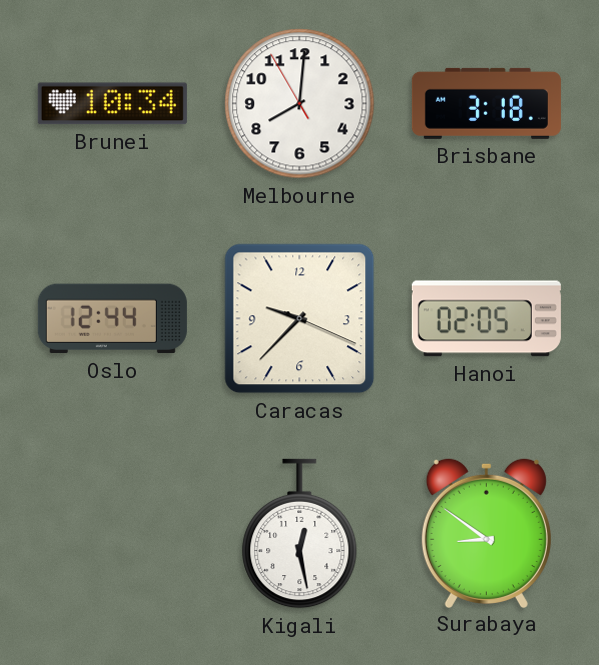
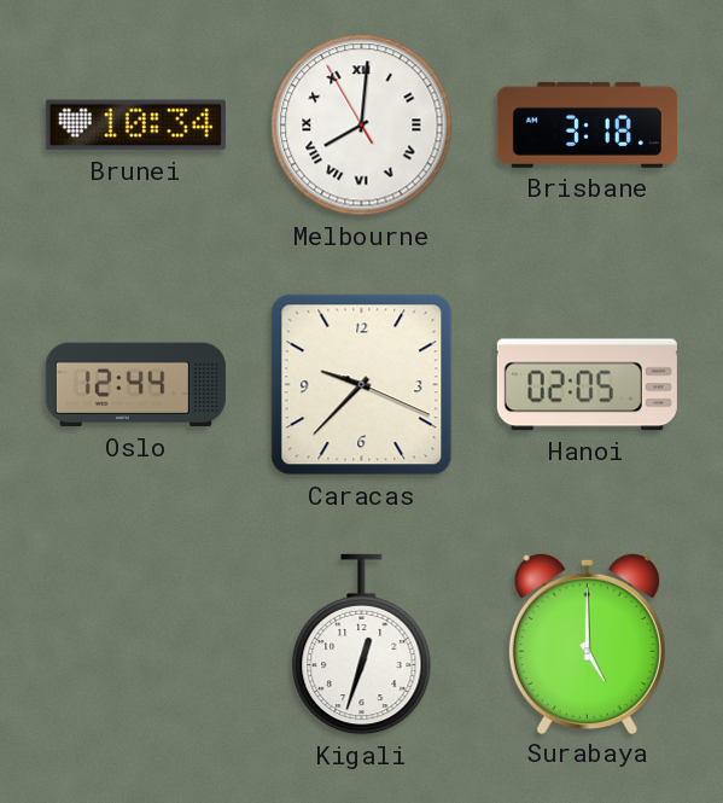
Melbourne numerals: Arabic -> Roman
Kigali: 12:28 -> 12:33
Surabaya: 8:51 -> 5:00
